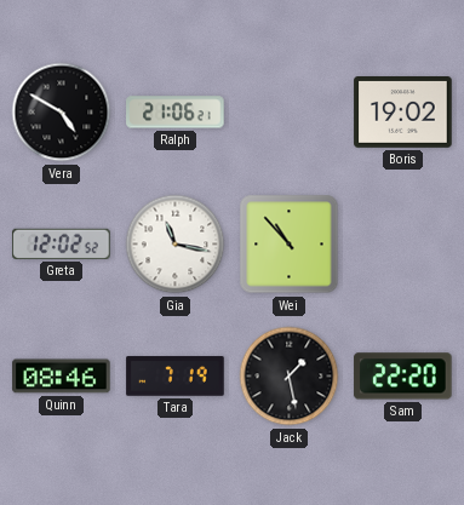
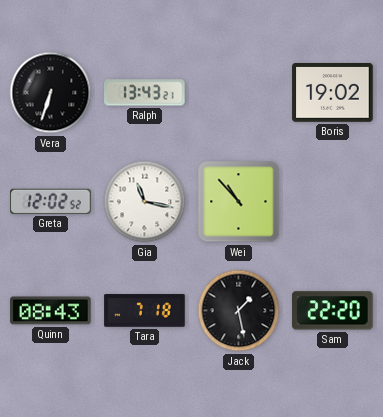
Vera: 4:50 -> 6:33
Ralph: 21:06 -> 13:43
Quinn: 08:46 -> 08:43
Tara: 7:19 -> 7:18
